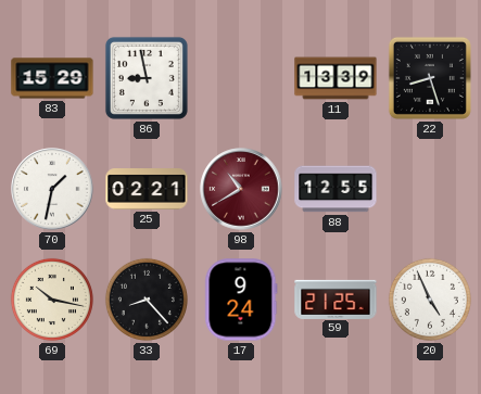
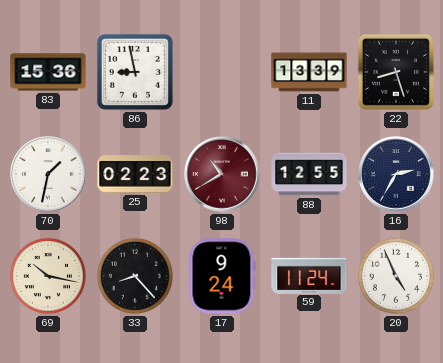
83: 15:29 -> 15:36
25: 02:21 -> 02:23
16: none -> 2:35
59: 21:25 -> 11:24
